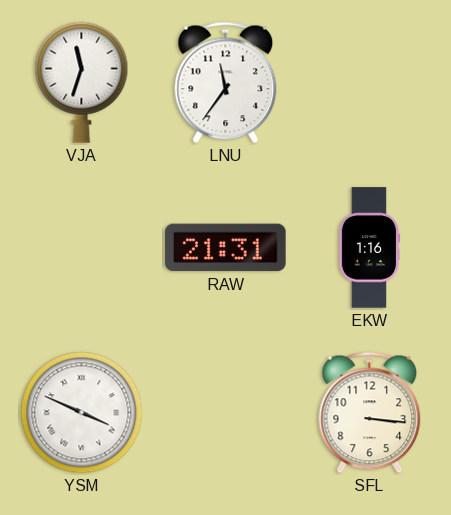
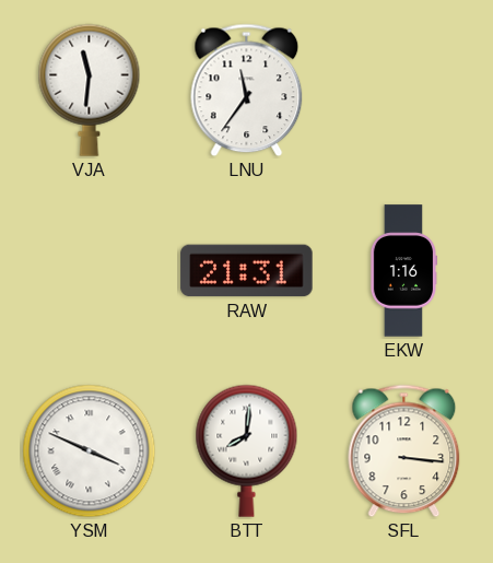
VJA: 11:33 -> 11:31
BTT: none -> 8:01
